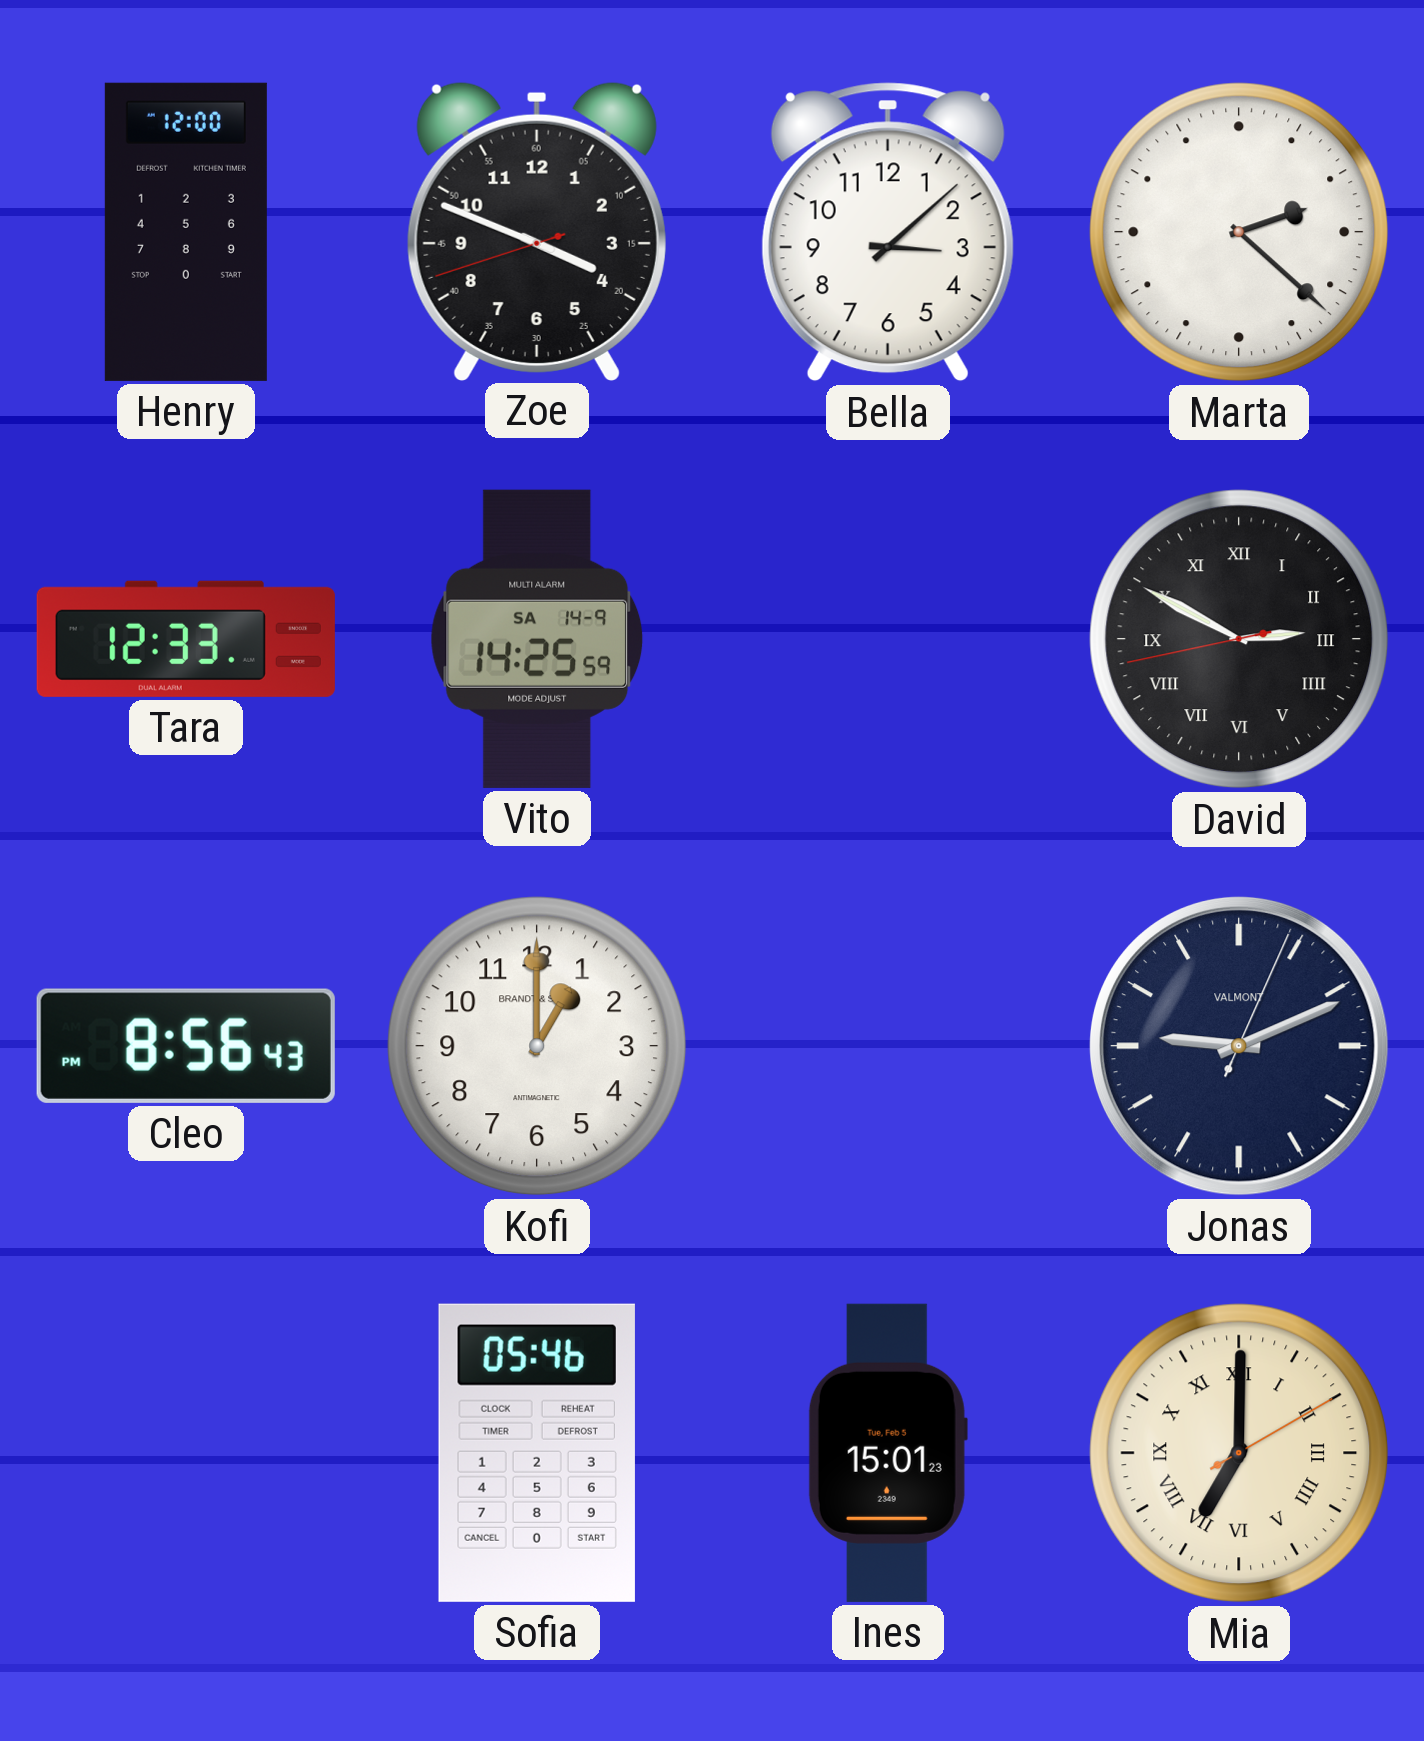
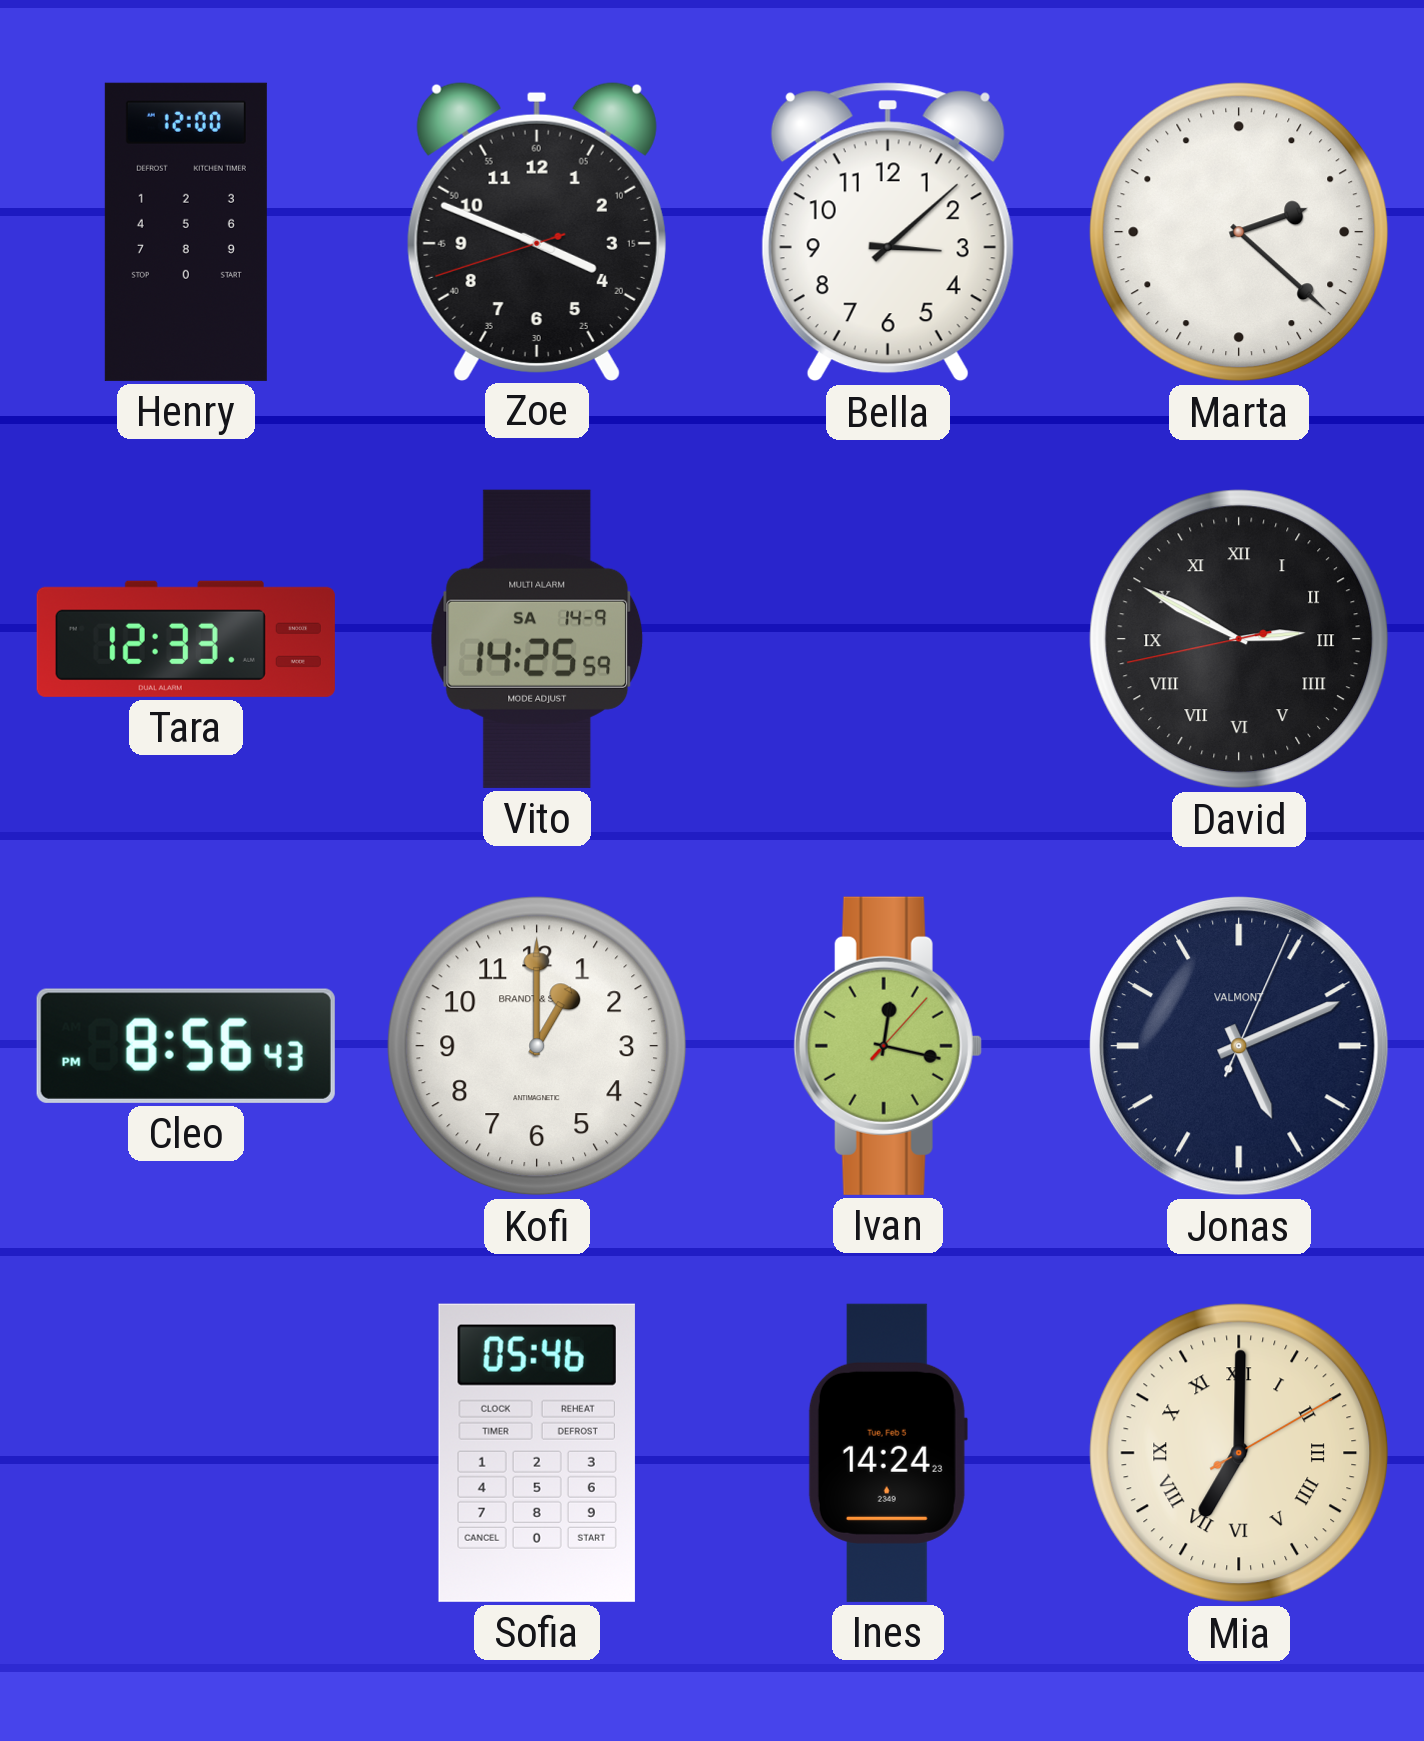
Ivan: none -> 12:17
Jonas: 9:11 -> 5:11
Ines: 15:01 -> 14:24
